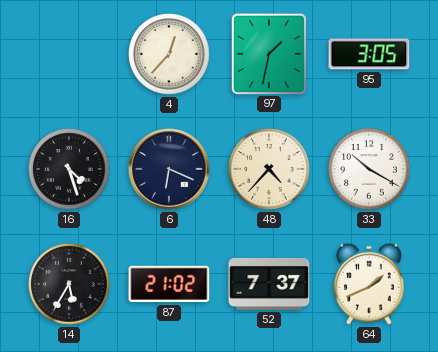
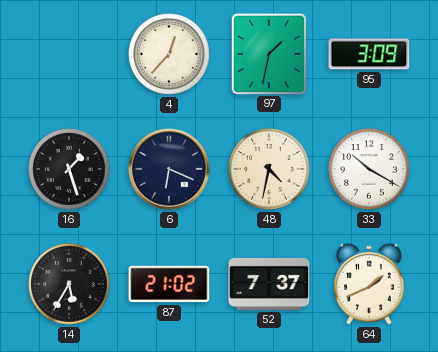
95: 3:05 -> 3:09
16: 4:27 -> 1:27
48: 4:37 -> 4:32
